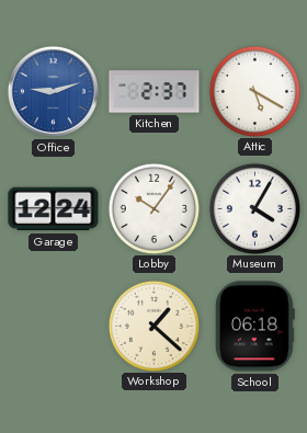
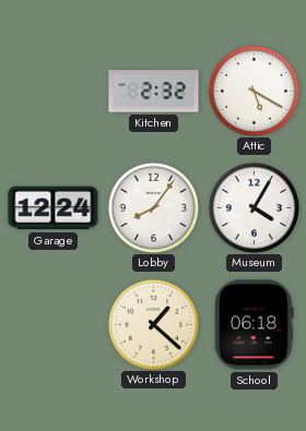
Office: 9:12 -> none
Kitchen: 2:37 -> 2:32
Lobby: 10:06 -> 8:06
